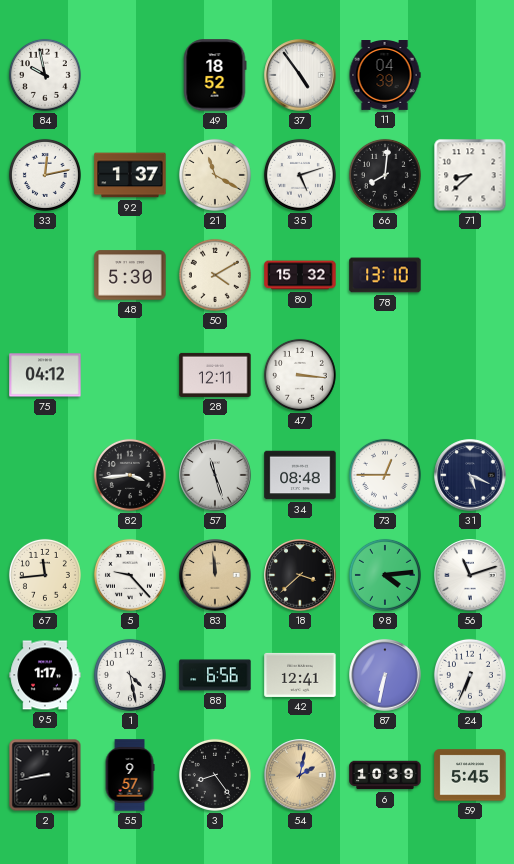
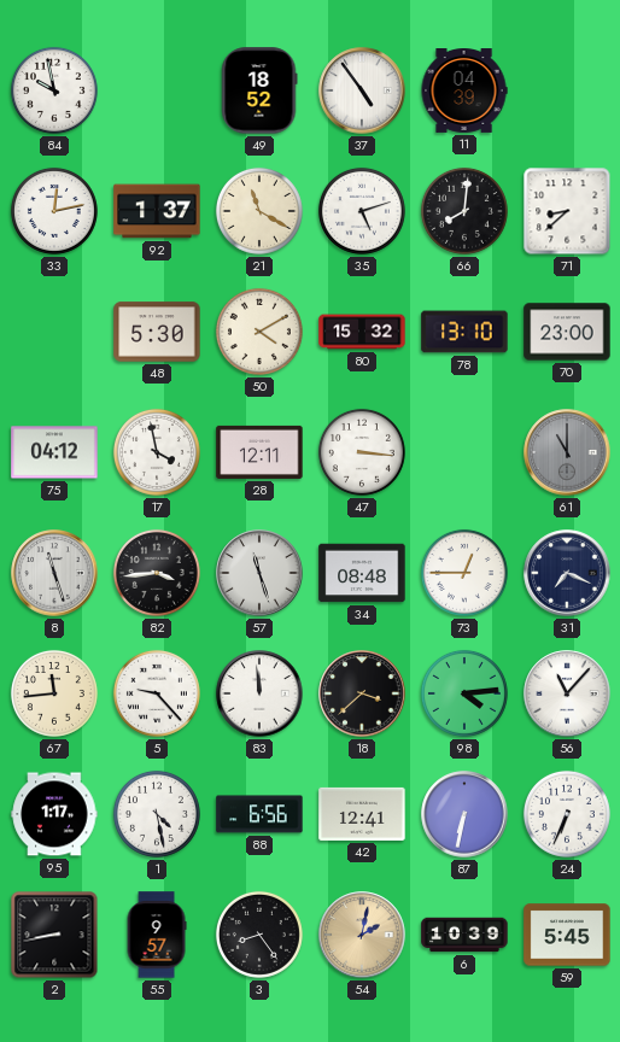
70: none -> 23:00
17: none -> 3:58
61: none -> 11:00
8: none -> 11:27
31: 5:19 -> 7:19
83 dial: champagne -> white
56: 11:12 -> 11:07
